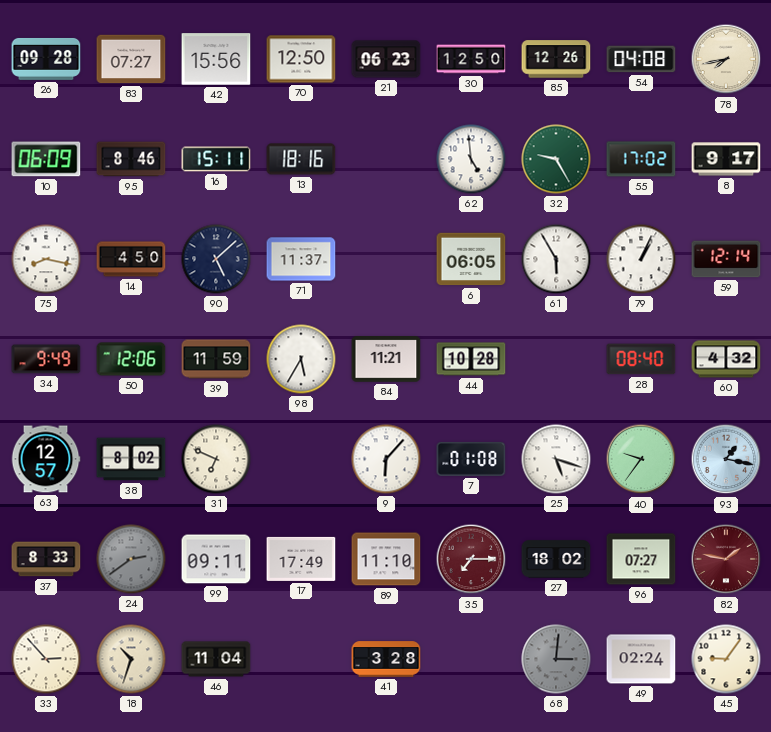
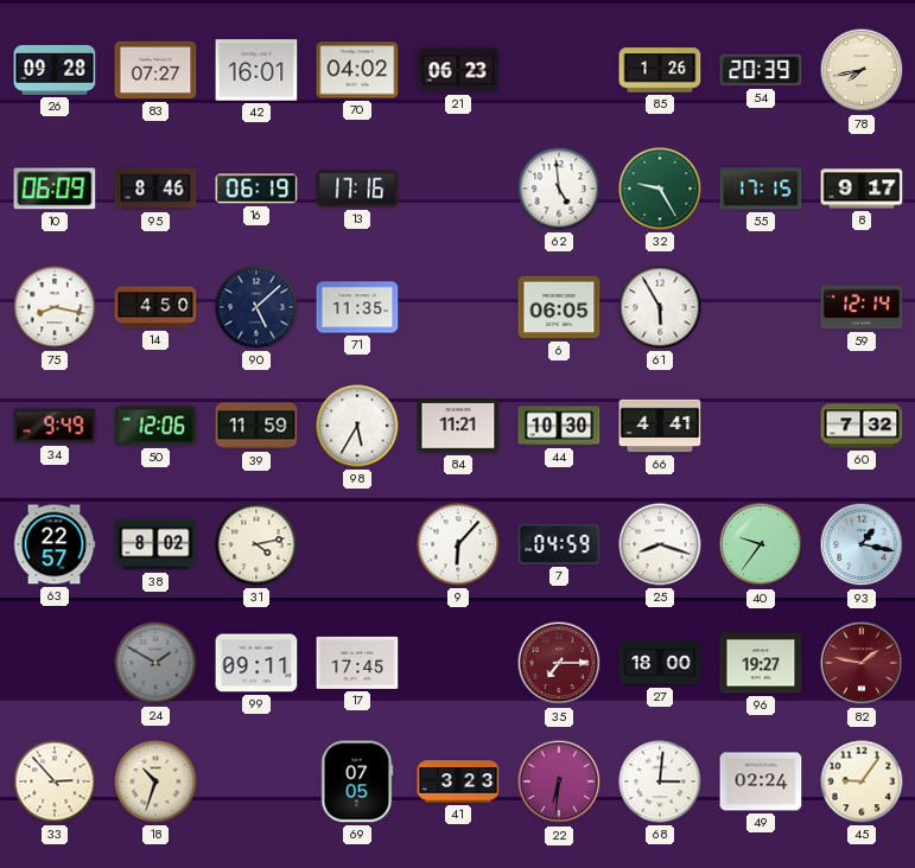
42: 15:56 -> 16:01
70: 12:50 -> 04:02
30: 12:50 -> none
85: 12:26 -> 1:26
54: 04:08 -> 20:39
16: 15:11 -> 06:19
13: 18:16 -> 17:16
55: 17:02 -> 17:15
71: 11:37 -> 11:35
79: 1:04 -> none
44: 10:28 -> 10:30
66: none -> 4:41
28: 08:40 -> none
60: 4:32 -> 7:32
63: 12:57 -> 22:57
31: 6:49 -> 4:13
7: 01:08 -> 04:59
25: 5:18 -> 8:18
37: 8:33 -> none
24: 2:39 -> 1:50
17: 17:49 -> 17:45
89: 11:10 -> none
27: 18:02 -> 18:00
96: 07:27 -> 19:27
46: 11:04 -> none
69: none -> 07:05
41: 3:28 -> 3:23
22: none -> 6:31
68 dial: grey -> white
